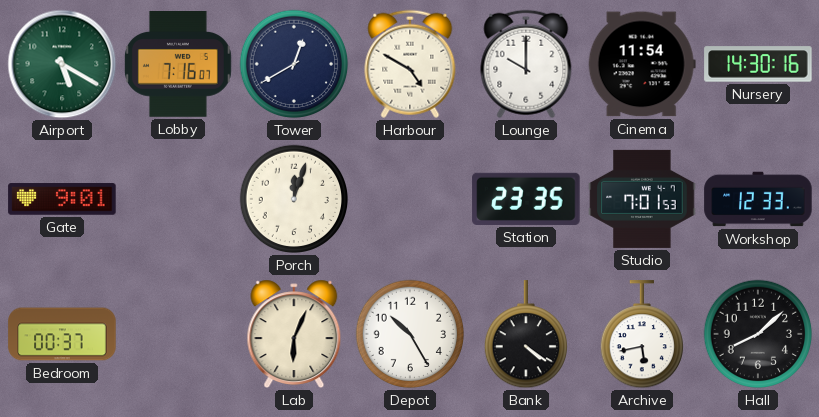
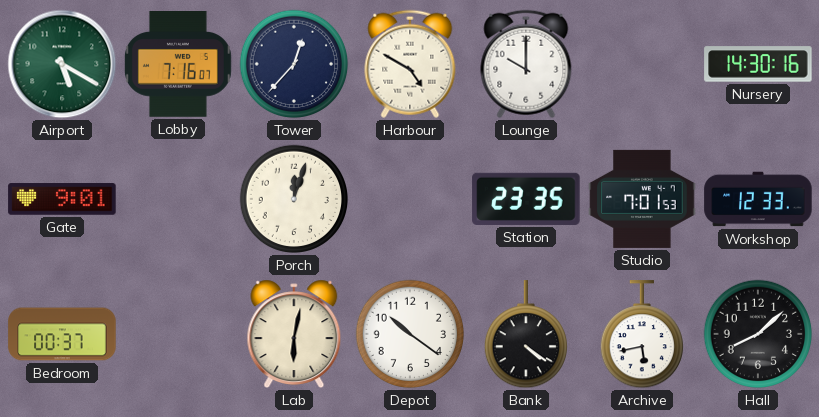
Tower: 12:40 -> 12:37
Cinema: 11:54 -> none
Lab: 6:04 -> 6:02
Depot: 10:25 -> 10:21
